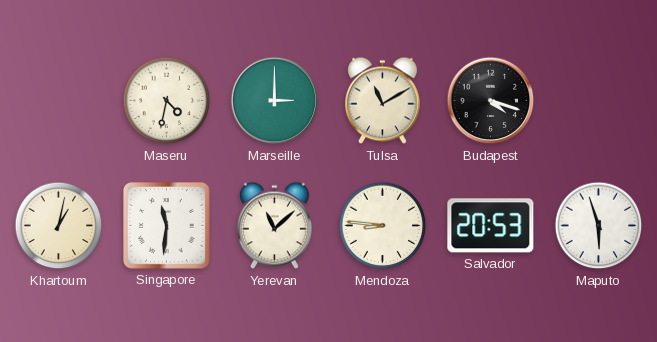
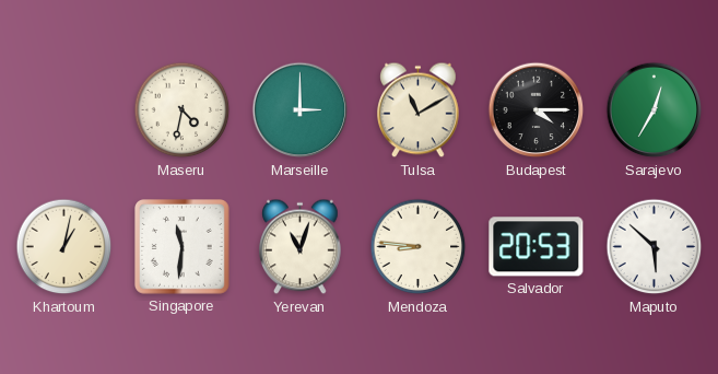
Budapest: 4:18 -> 4:15
Sarajevo: none -> 12:35
Yerevan: 11:08 -> 11:03
Maputo: 5:57 -> 5:52
